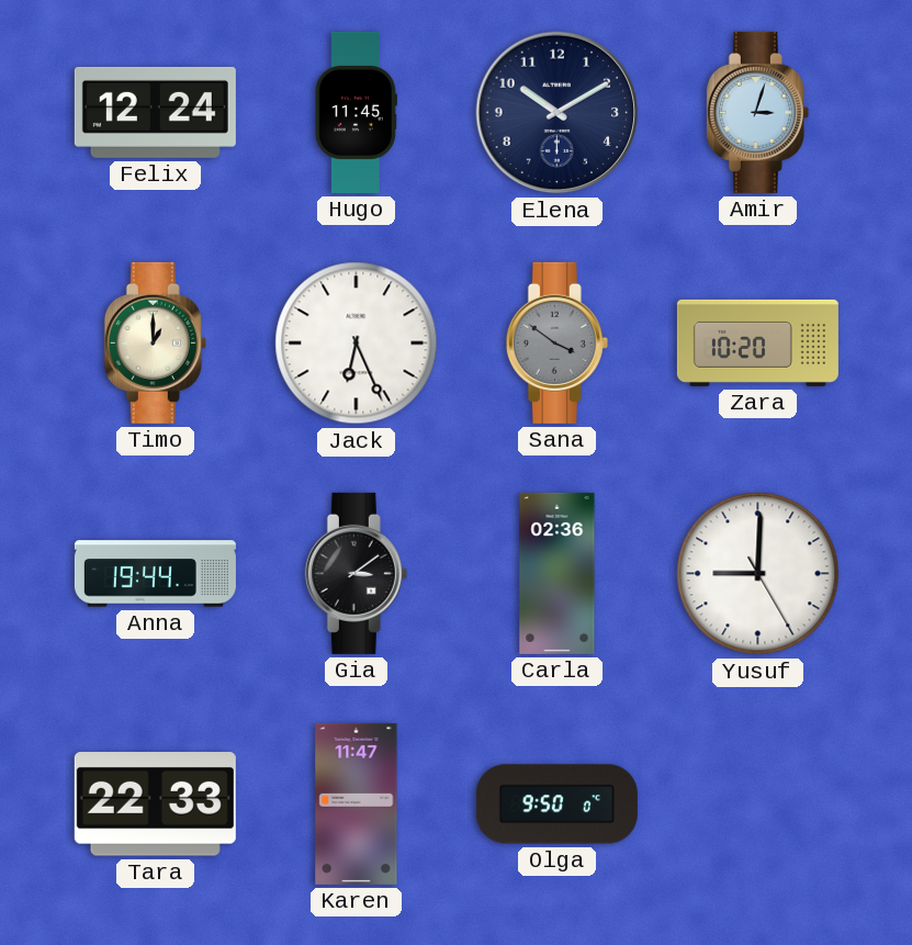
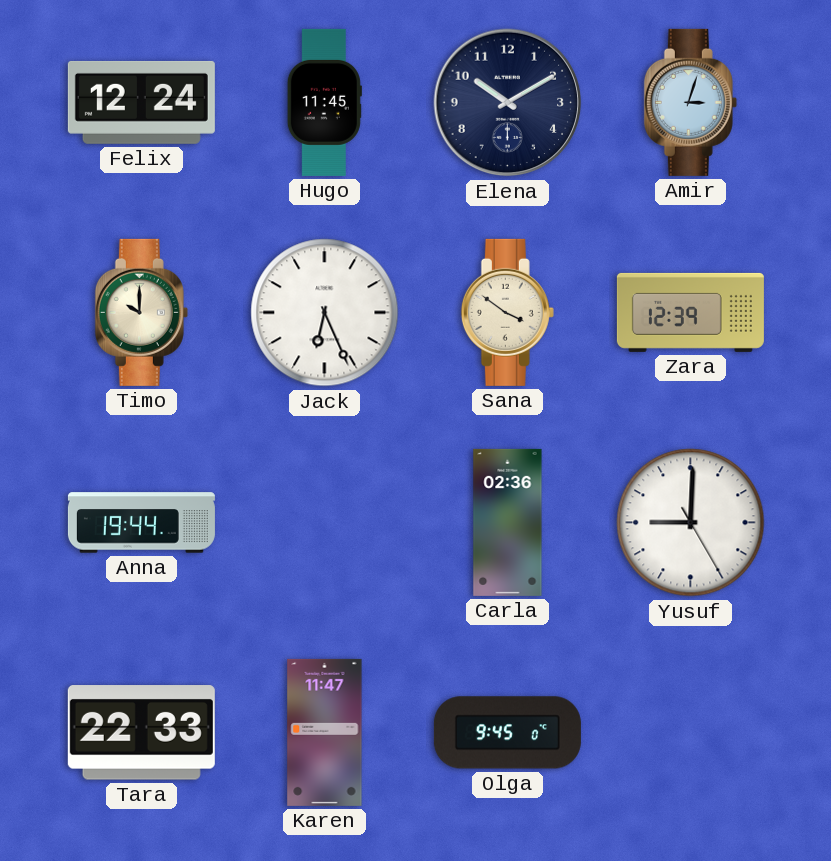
Timo: 1:00 -> 10:00
Sana dial: grey -> cream
Zara: 10:20 -> 12:39
Gia: 3:09 -> none
Olga: 9:50 -> 9:45
